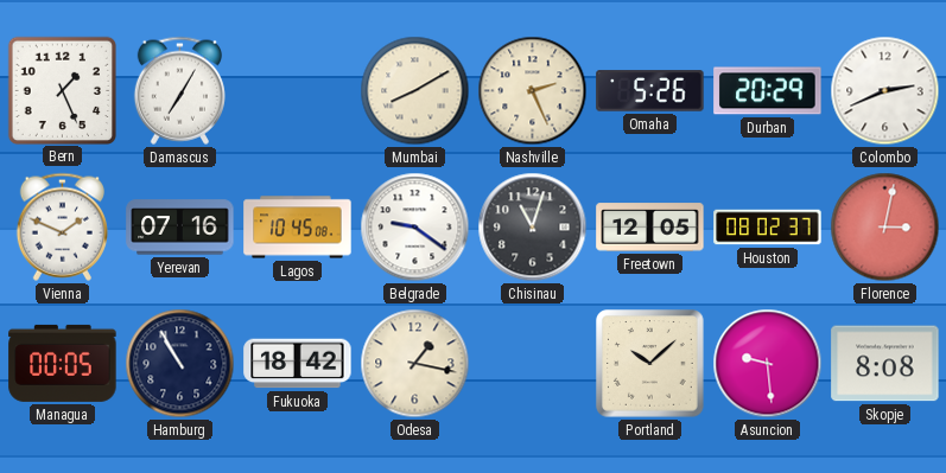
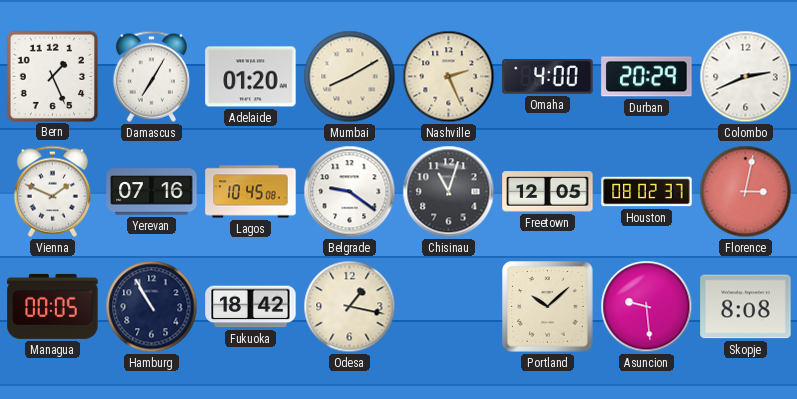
Adelaide: none -> 01:20
Omaha: 5:26 -> 4:00
